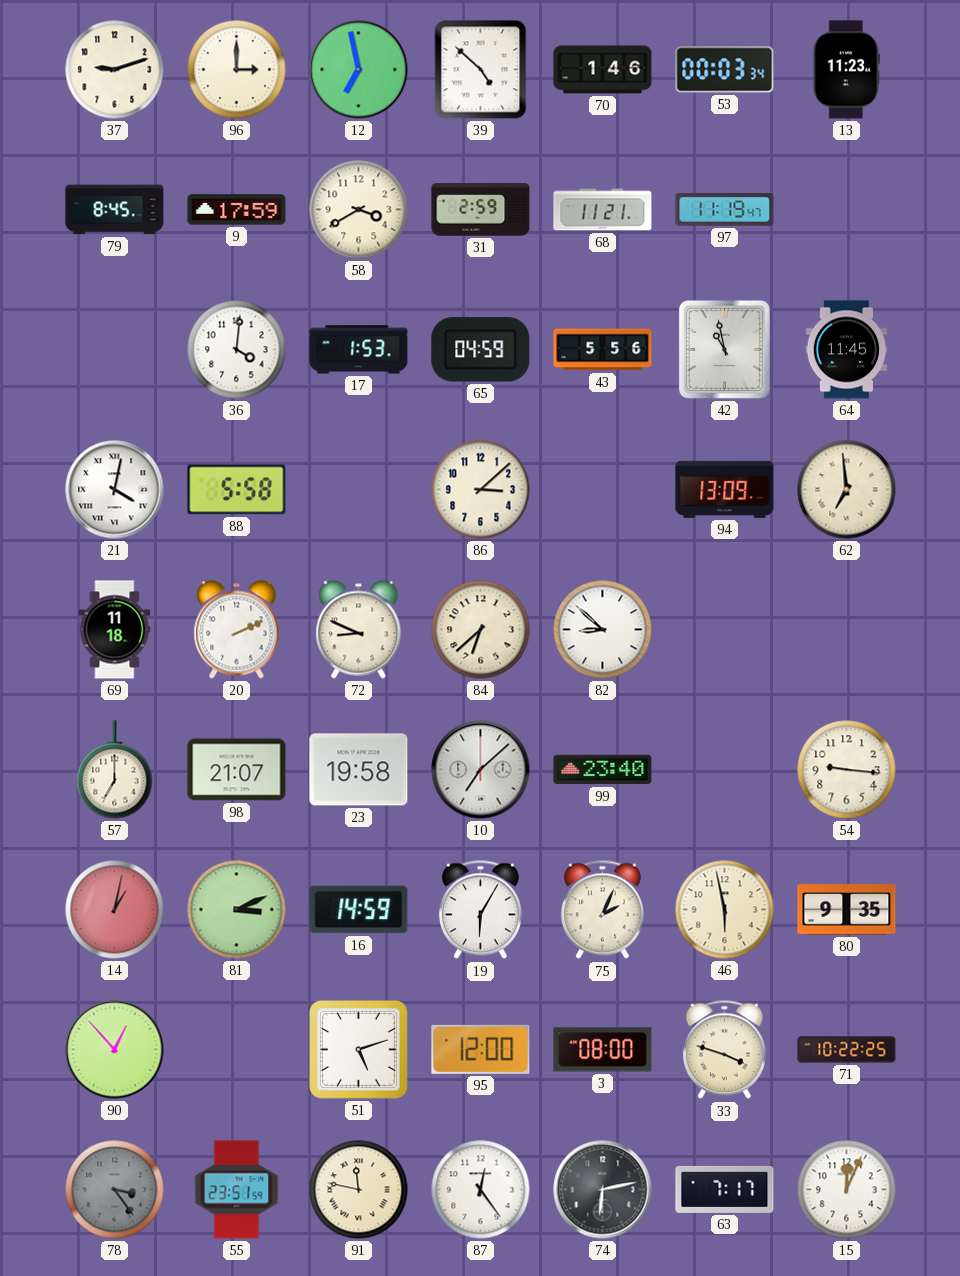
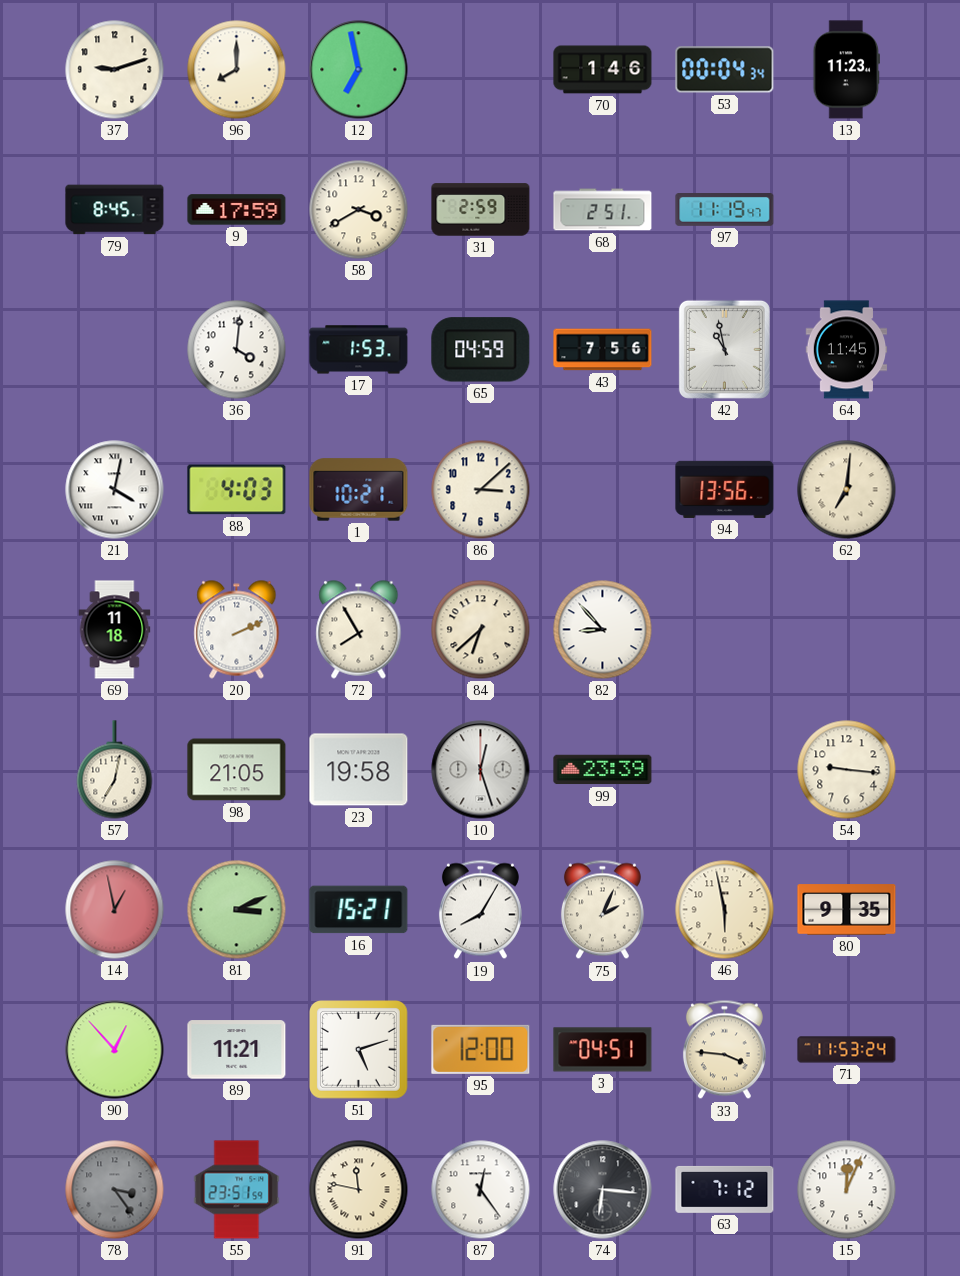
96: 3:00 -> 8:00
39: 4:52 -> none
53: 00:03 -> 00:04
68: 11:21 -> 2:51
43: 5:56 -> 7:56
88: 5:58 -> 4:03
1: none -> 10:21
94: 13:09 -> 13:56
62: 6:59 -> 7:01
72: 8:49 -> 7:55
82: 8:52 -> 8:53
57: 7:00 -> 7:02
98: 21:07 -> 21:05
10: 7:08 -> 12:27
99: 23:40 -> 23:39
14: 1:02 -> 12:58
16: 14:59 -> 15:21
19: 6:05 -> 8:05
89: none -> 11:21
3: 08:00 -> 04:51
33: 3:48 -> 3:46
71: 10:22 -> 11:53
74: 6:13 -> 6:16
63: 7:17 -> 7:12
